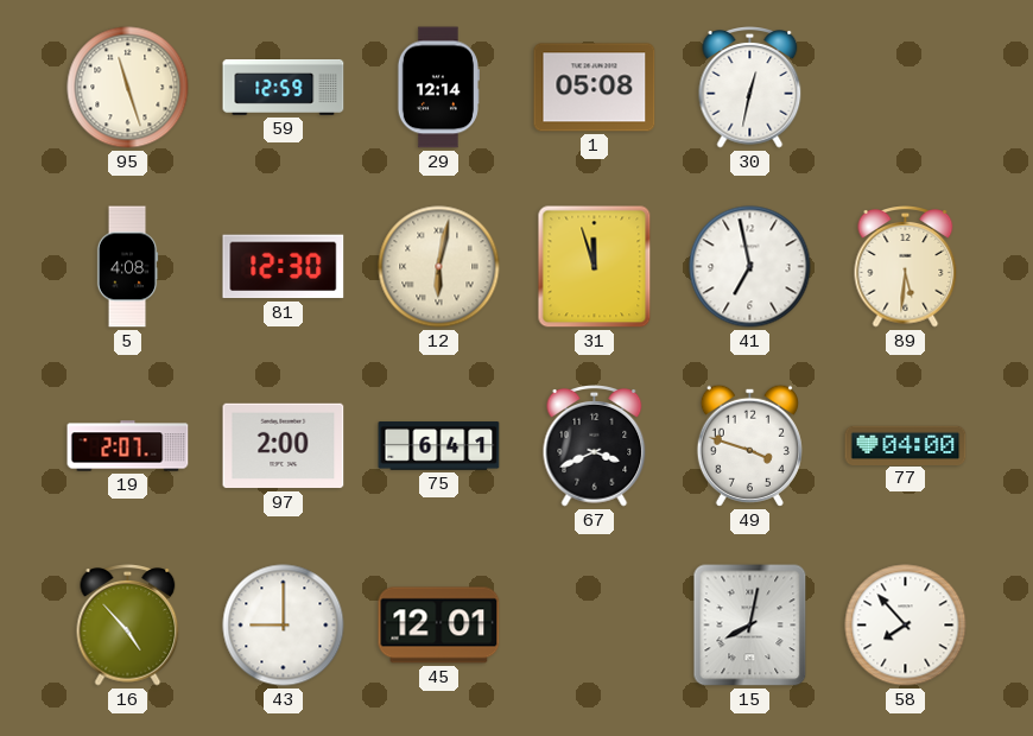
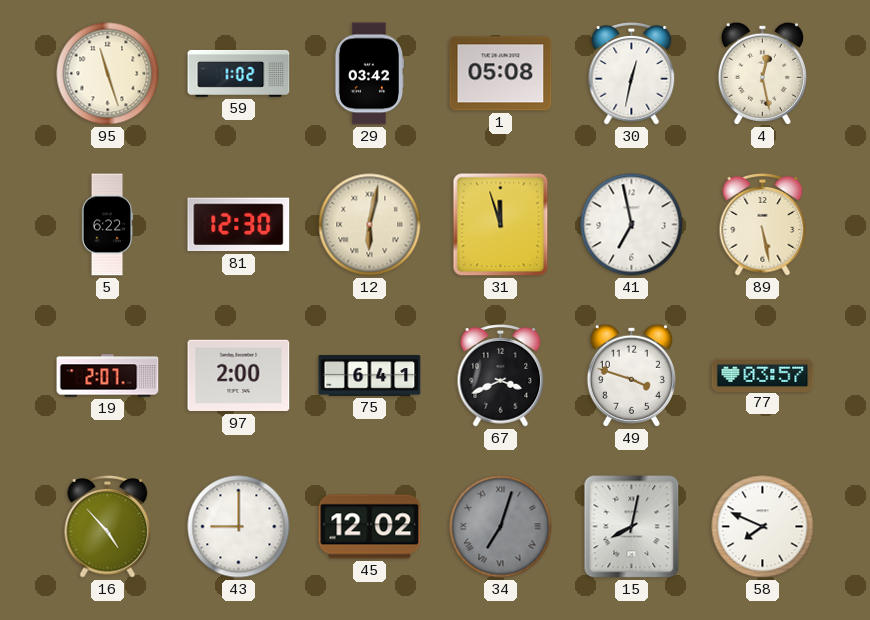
59: 12:59 -> 1:02
29: 12:14 -> 03:42
4: none -> 12:28
5: 4:08 -> 6:22
89: 5:31 -> 5:28
77: 04:00 -> 03:57
45: 12:01 -> 12:02
34: none -> 7:03
58: 7:53 -> 7:49
